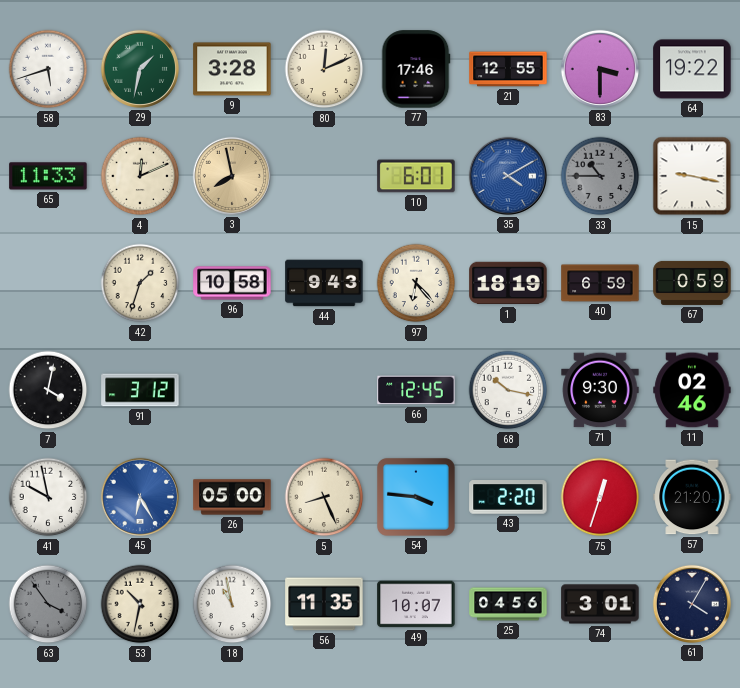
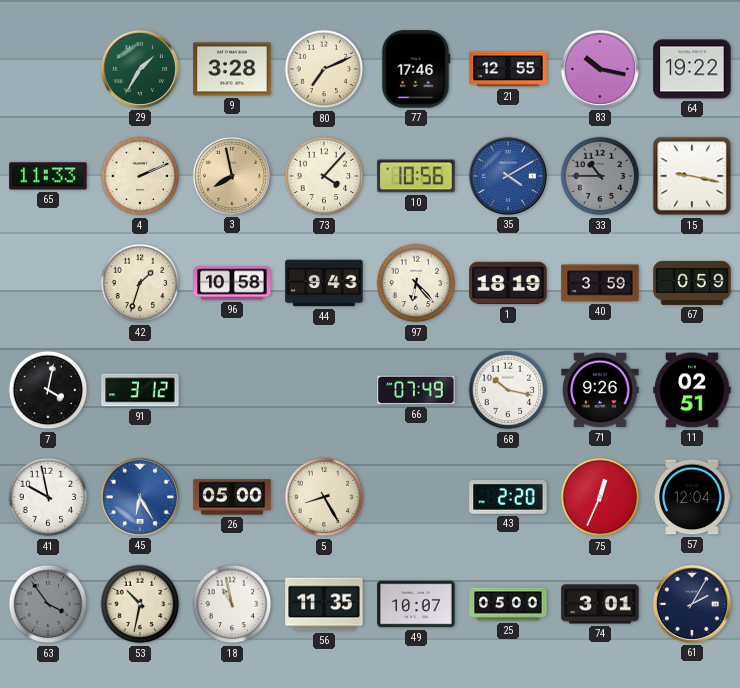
58: 5:42 -> none
29: 1:32 -> 1:35
80: 12:11 -> 7:11
83: 3:30 -> 10:17
4: 12:11 -> 2:11
73: none -> 4:07
10: 6:01 -> 10:56
40: 6:59 -> 3:59
66: 12:45 -> 07:49
71: 9:30 -> 9:26
11: 02:46 -> 02:51
5: 8:26 -> 8:25
54: 3:46 -> none
75: 12:33 -> 12:34
57: 21:20 -> 12:04
25: 04:56 -> 05:00
61: 4:05 -> 2:05
